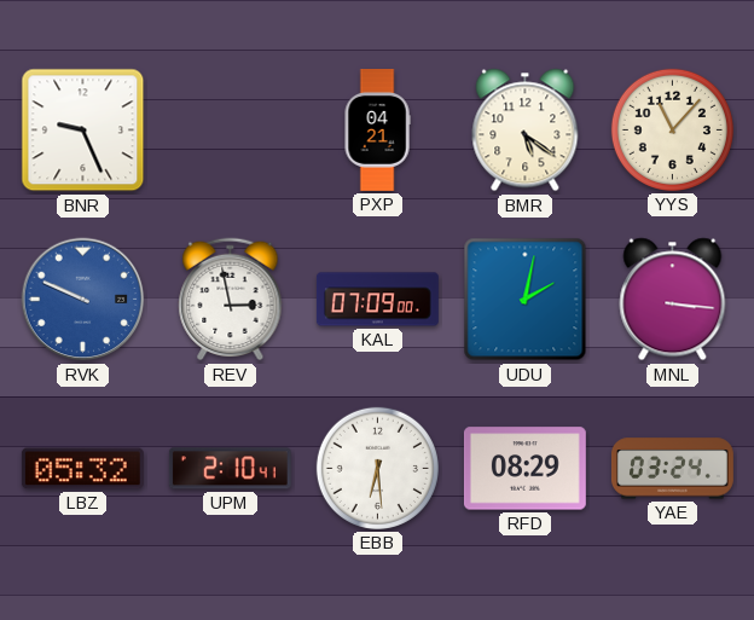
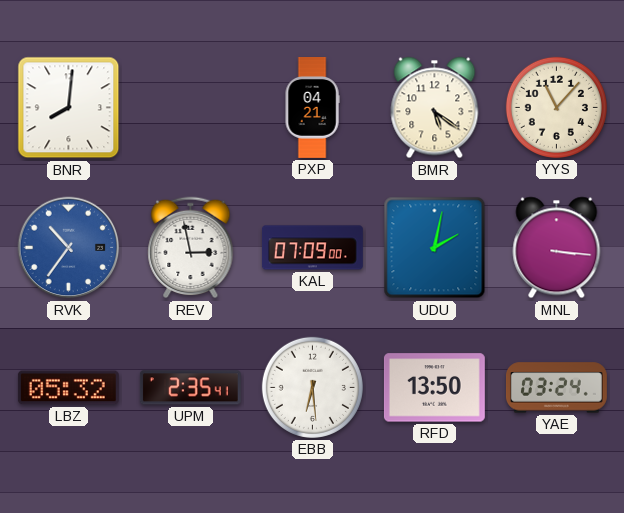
BNR: 9:26 -> 8:01
RVK: 9:49 -> 10:36
UPM: 2:10 -> 2:35
RFD: 08:29 -> 13:50
